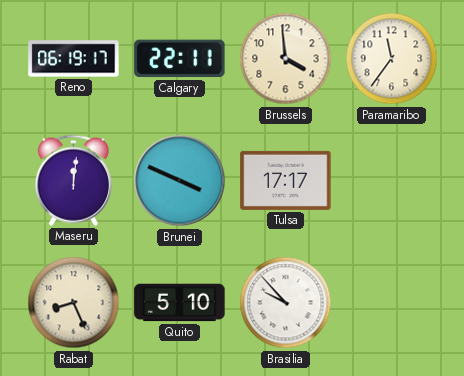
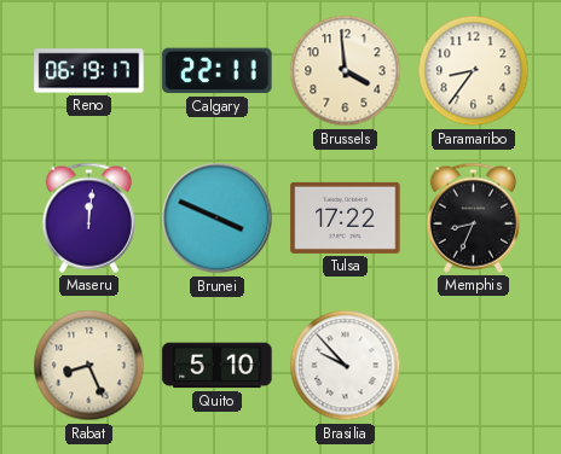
Paramaribo: 11:36 -> 8:36
Tulsa: 17:17 -> 17:22
Memphis: none -> 8:34
